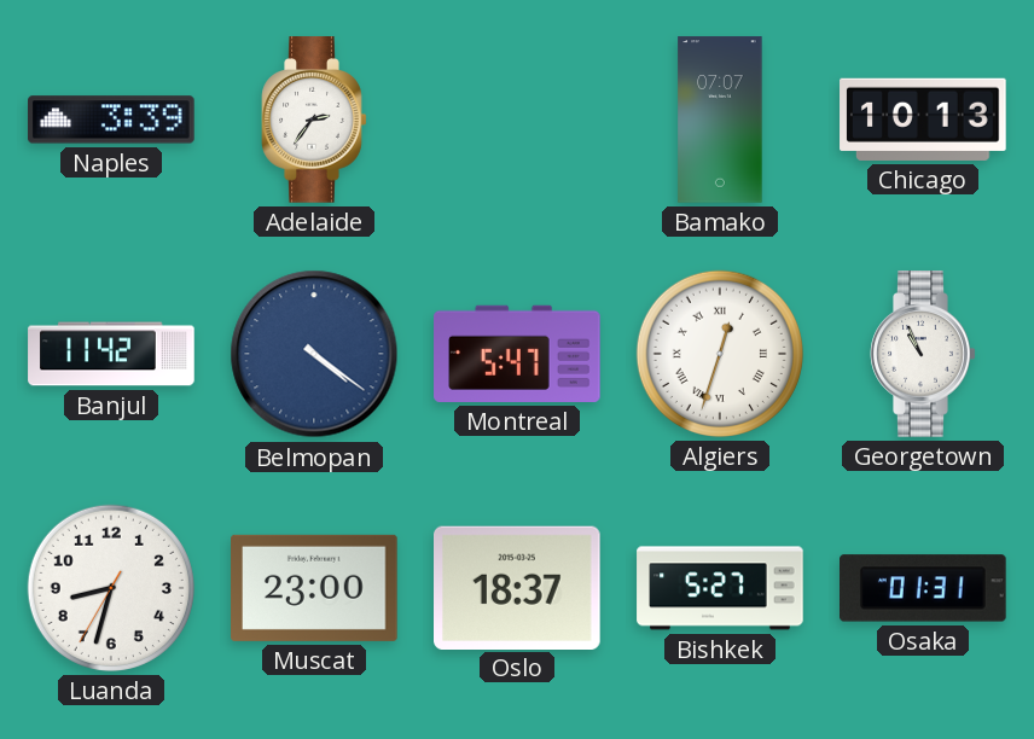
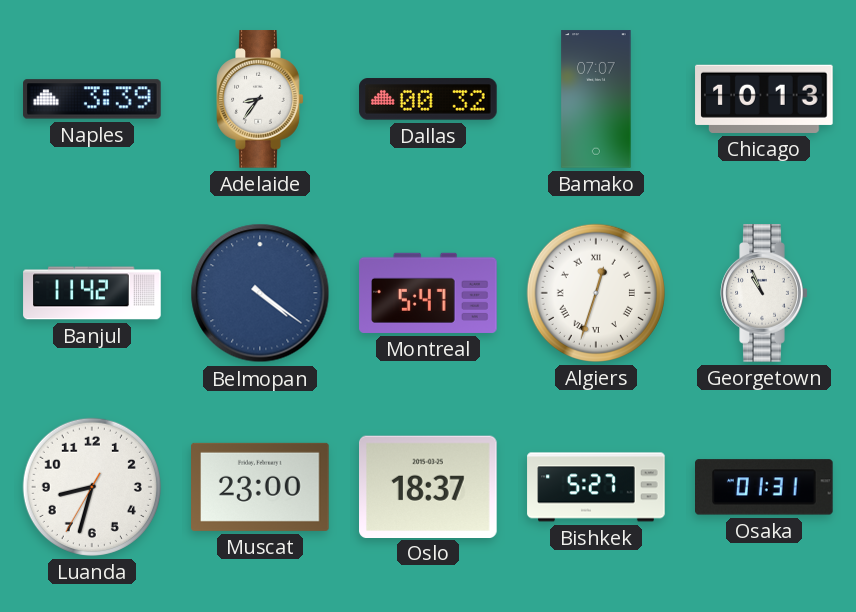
Adelaide: 2:36 -> 8:36
Dallas: none -> 00:32
